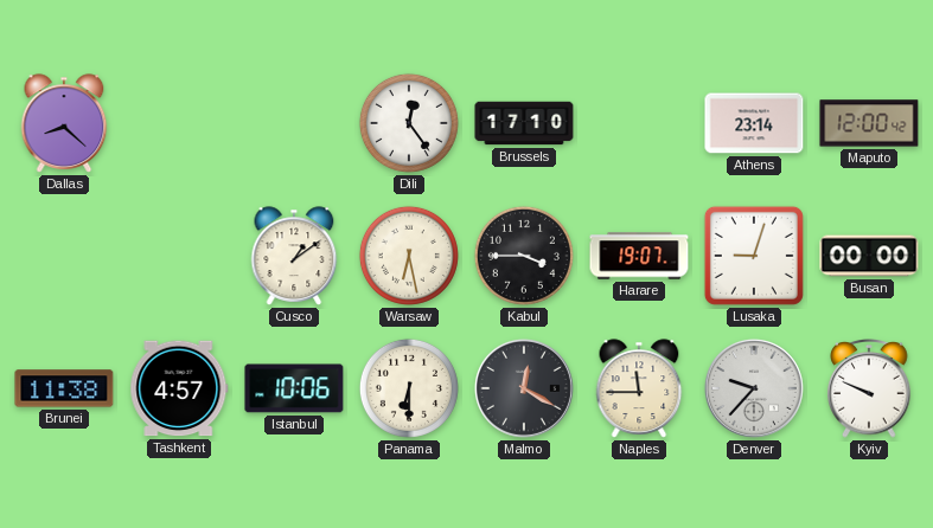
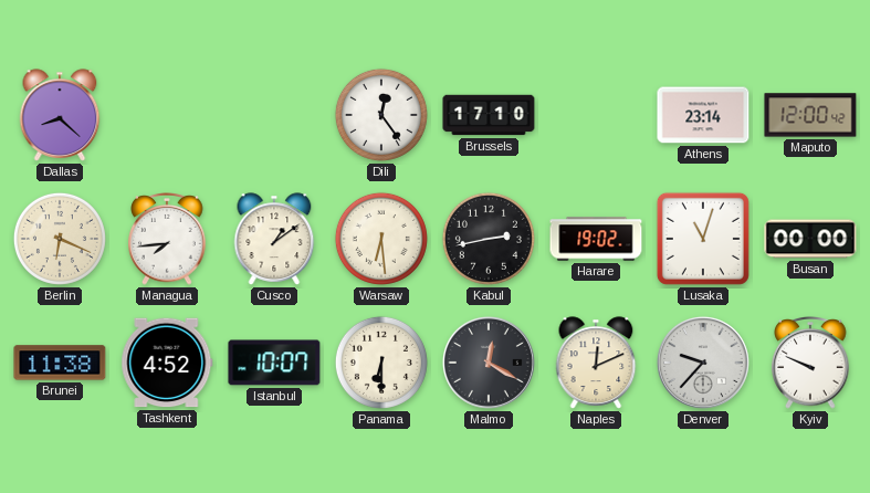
Berlin: none -> 6:19
Managua: none -> 7:44
Warsaw: 6:28 -> 6:29
Kabul: 3:45 -> 2:43
Harare: 19:07 -> 19:02
Lusaka: 9:03 -> 11:03
Tashkent: 4:57 -> 4:52
Istanbul: 10:06 -> 10:07
Naples: 11:45 -> 12:11
